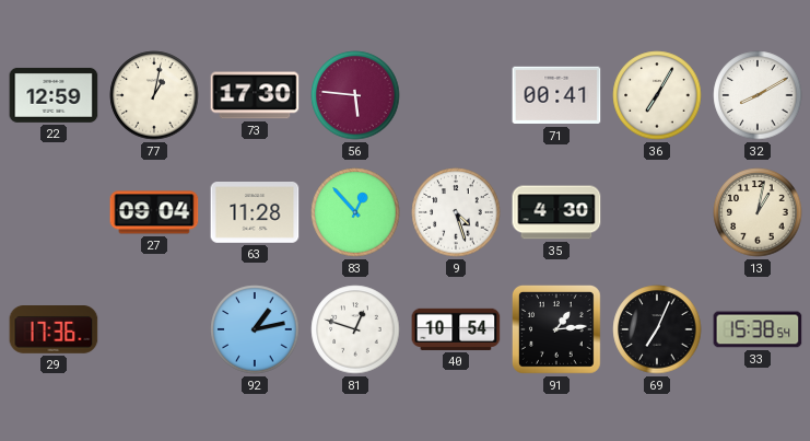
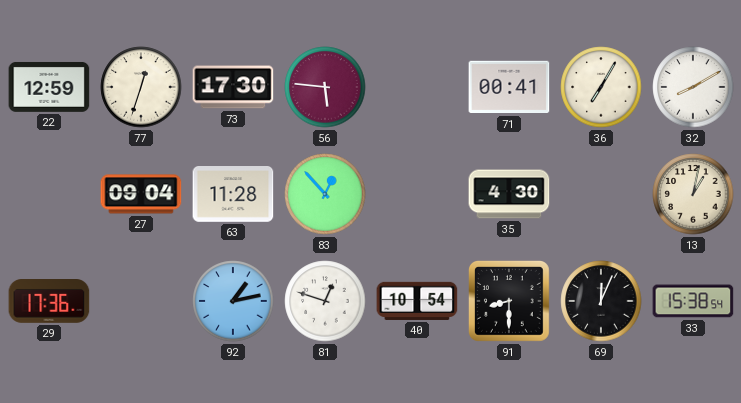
77: 1:02 -> 12:33
9: 4:27 -> none
91: 1:14 -> 8:30
69: 7:04 -> 12:04
